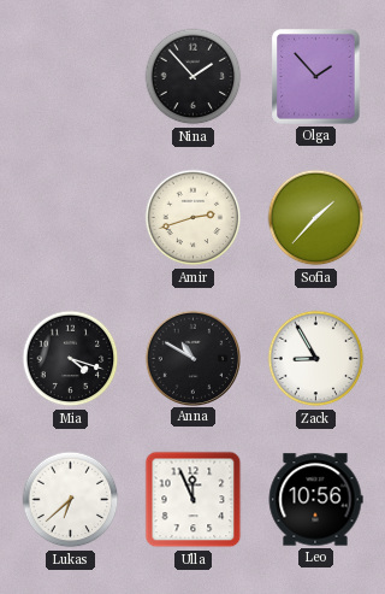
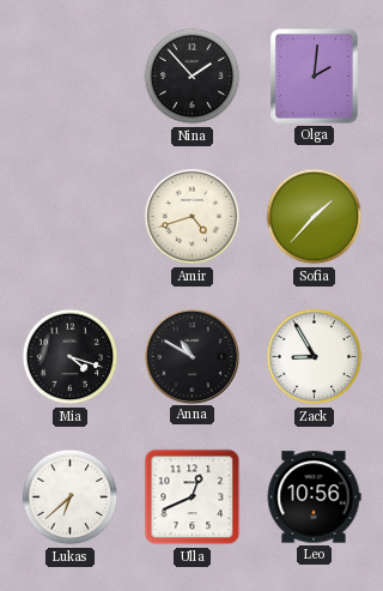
Olga: 1:53 -> 2:01
Amir: 2:42 -> 4:42
Ulla: 11:56 -> 12:41
